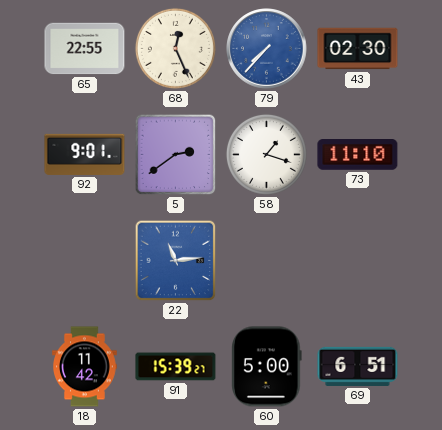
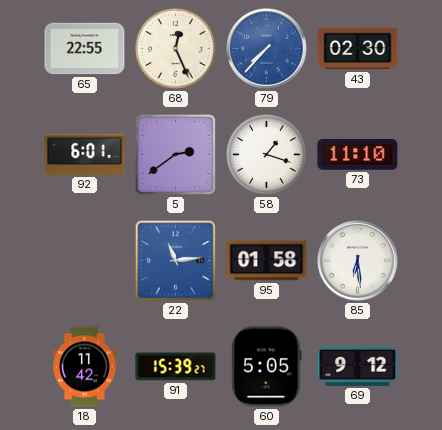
92: 9:01 -> 6:01
95: none -> 01:58
85: none -> 6:29
60: 5:00 -> 5:05
69: 6:51 -> 9:12
